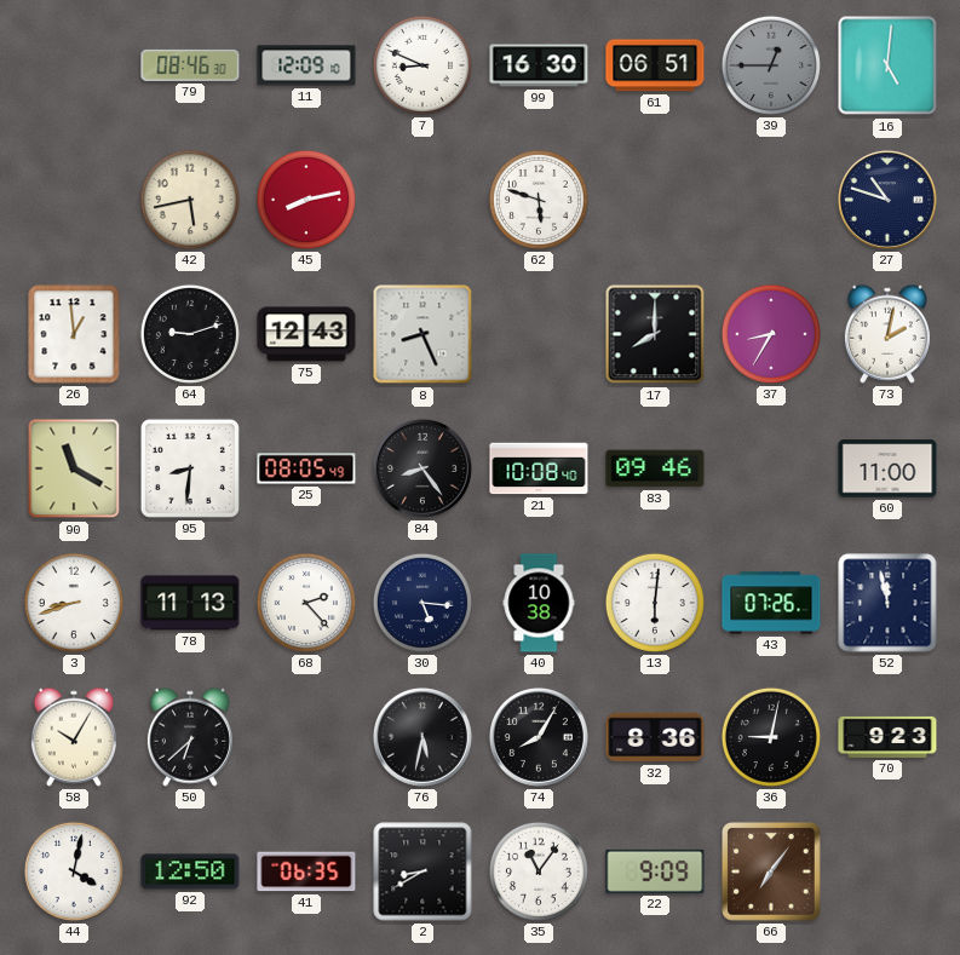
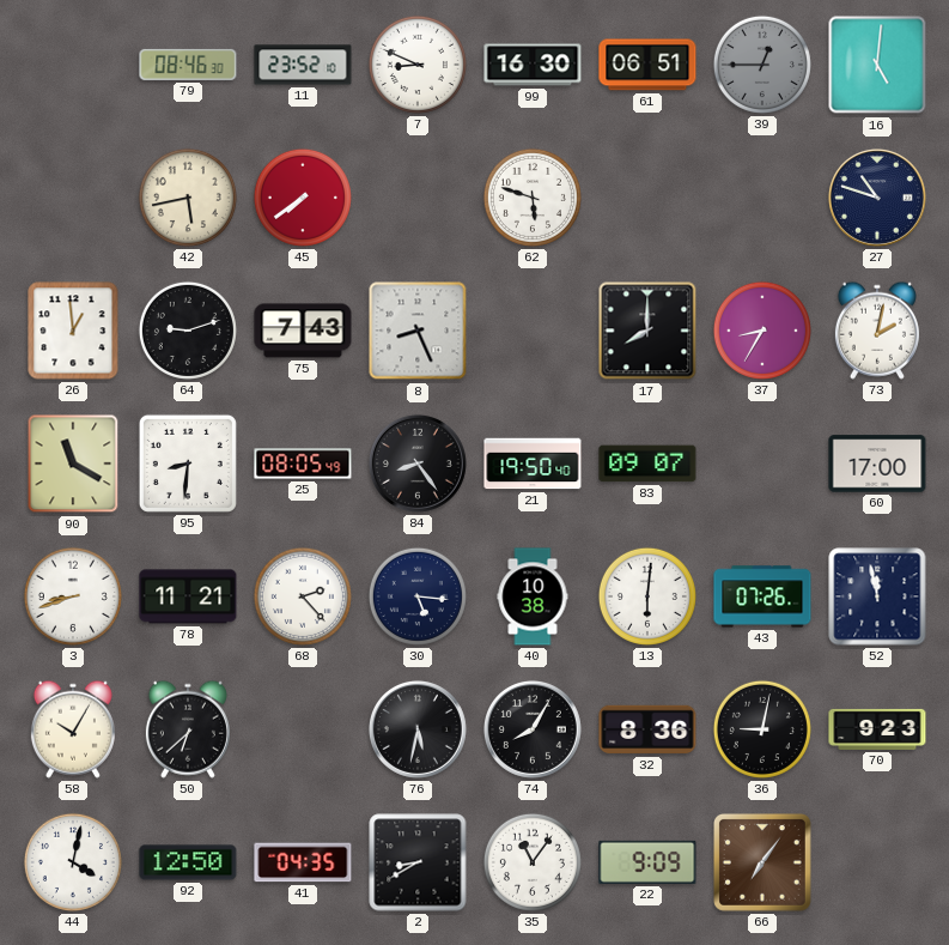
11: 12:09 -> 23:52
45: 8:13 -> 7:39
75: 12:43 -> 7:43
21: 10:08 -> 19:50
83: 09:46 -> 09:07
60: 11:00 -> 17:00
78: 11:13 -> 11:21
41: 06:35 -> 04:35
